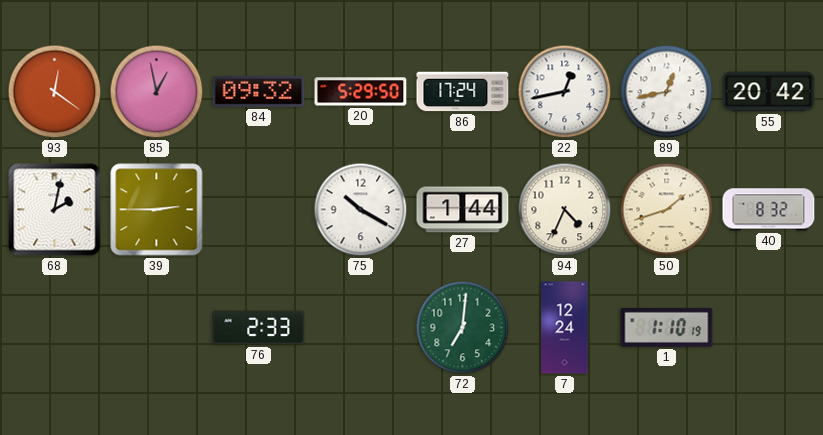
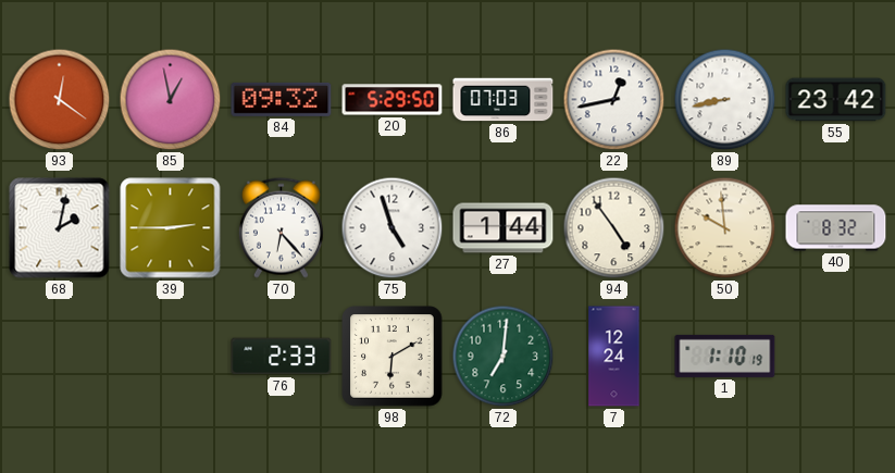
86: 17:24 -> 07:03
89: 12:43 -> 8:43
55: 20:42 -> 23:42
70: none -> 6:23
75: 10:20 -> 4:57
94: 4:34 -> 4:54
50: 1:42 -> 9:59
98: none -> 6:10
